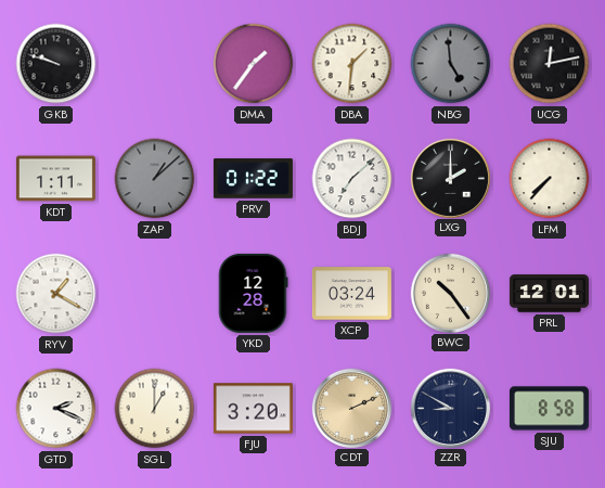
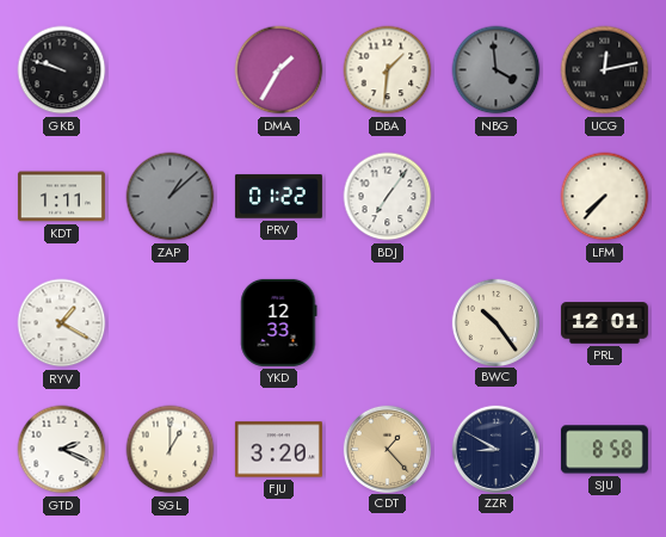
DMA: 1:36 -> 1:35
NBG: 4:59 -> 3:59
BDJ: 7:08 -> 7:06
LXG: 2:00 -> none
YKD: 12:28 -> 12:33
XCP: 03:24 -> none
CDT: 2:11 -> 1:23
